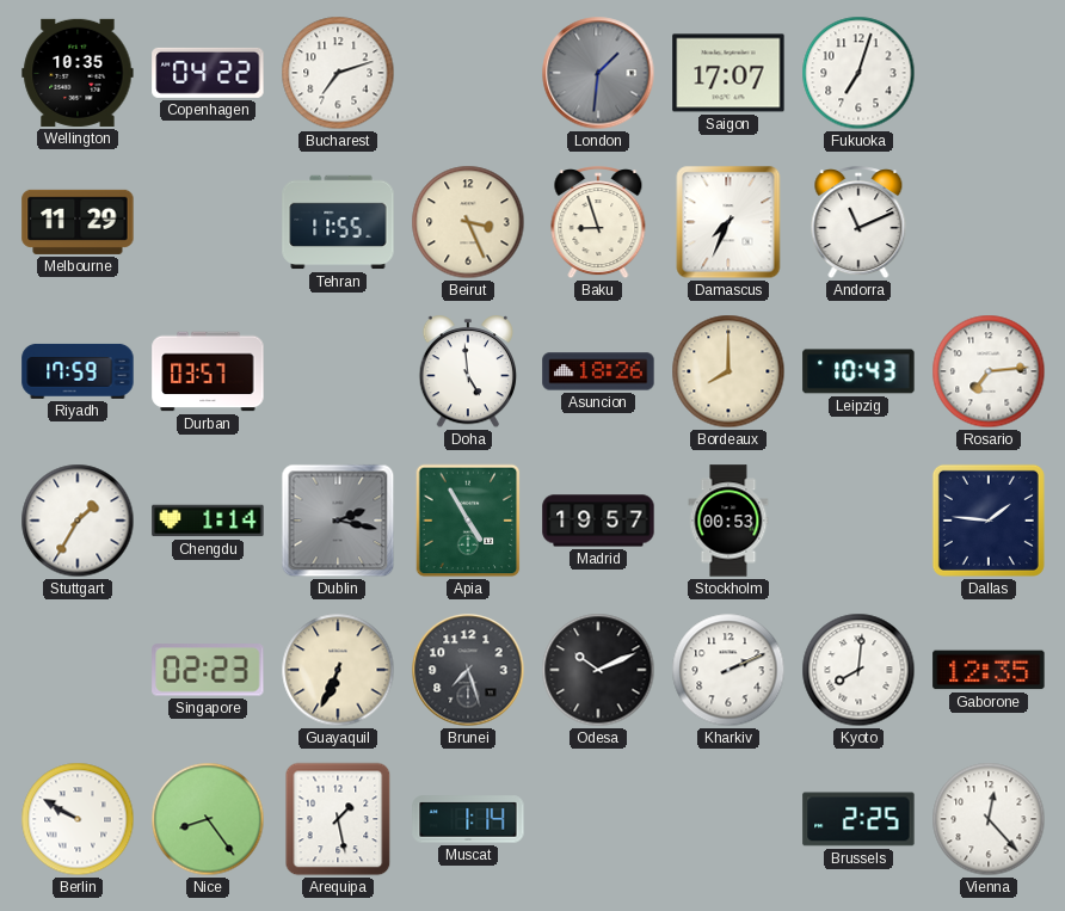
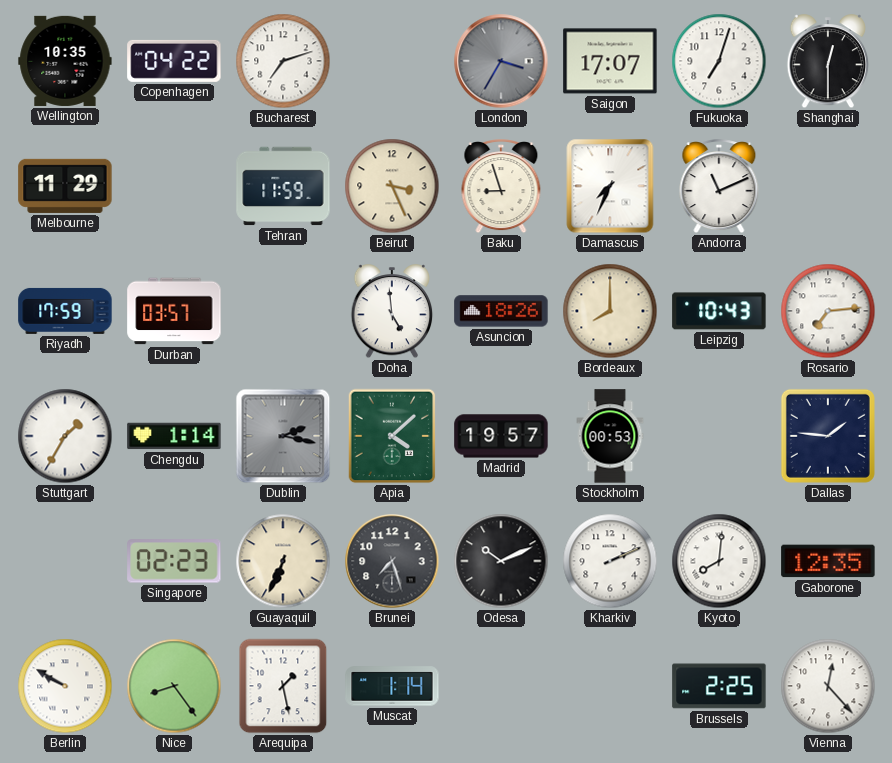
London: 1:31 -> 3:35
Shanghai: none -> 12:30
Tehran: 11:55 -> 11:59
Apia: 4:55 -> 4:08
